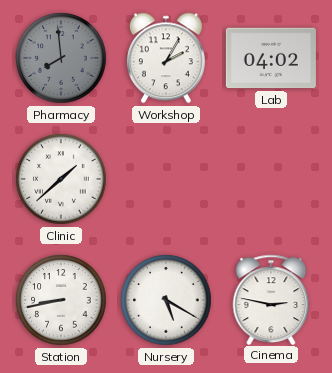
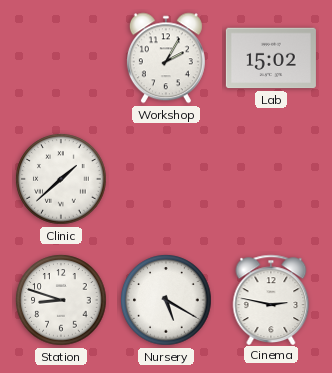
Pharmacy: 7:59 -> none
Lab: 04:02 -> 15:02
Station: 8:43 -> 8:48
